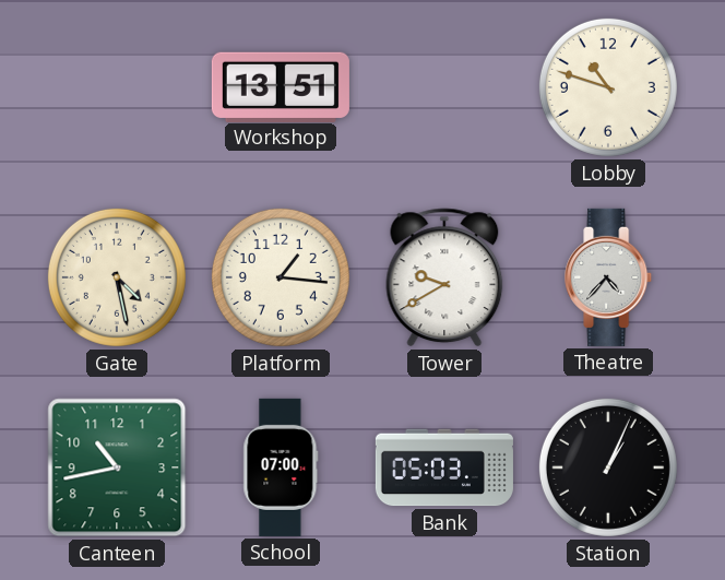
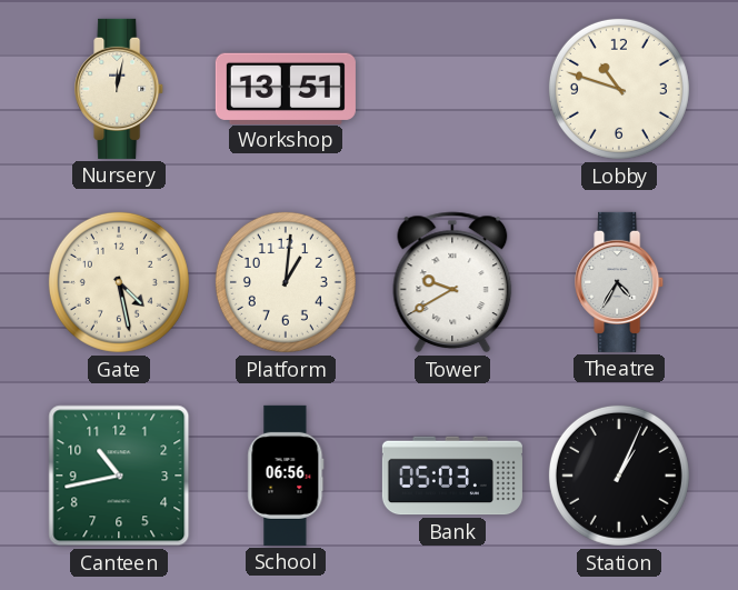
Nursery: none -> 12:02
Platform: 1:16 -> 1:01
Theatre: 4:37 -> 4:35
School: 07:00 -> 06:56
